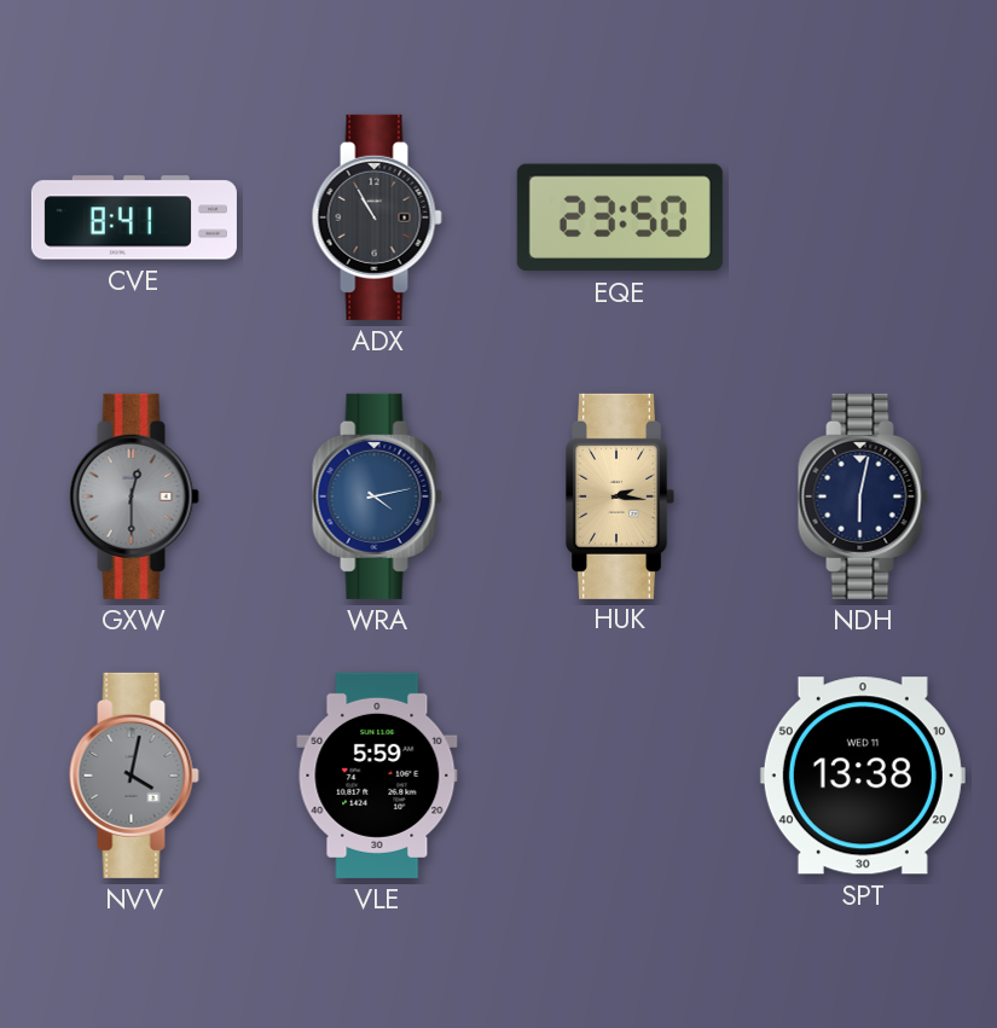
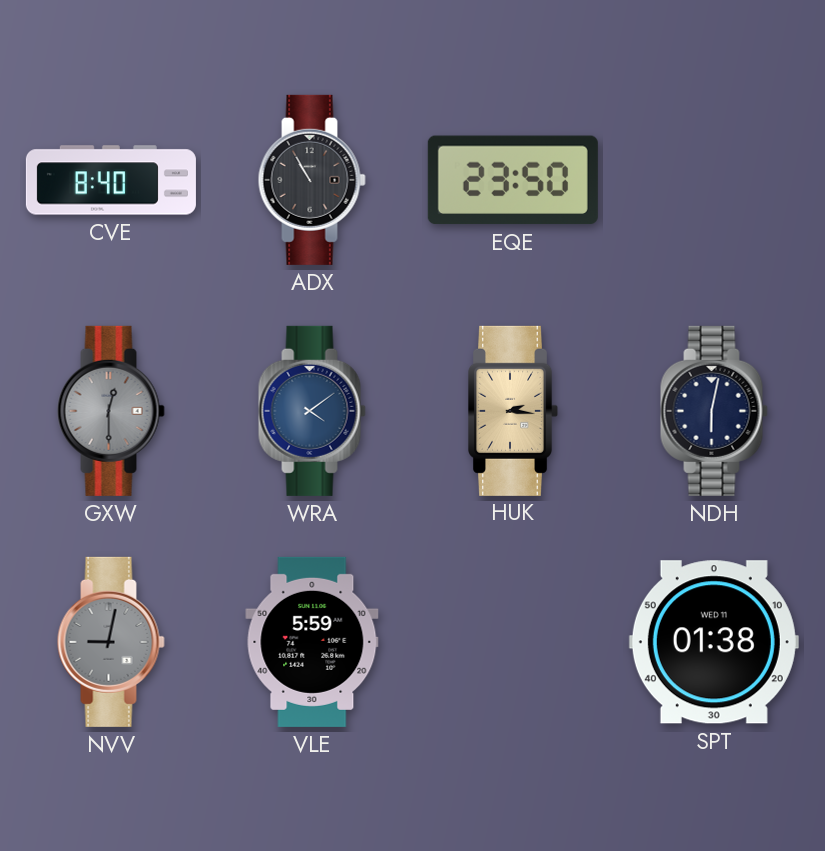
CVE: 8:41 -> 8:40
WRA: 4:13 -> 4:09
NVV: 4:02 -> 9:02
SPT: 13:38 -> 01:38
